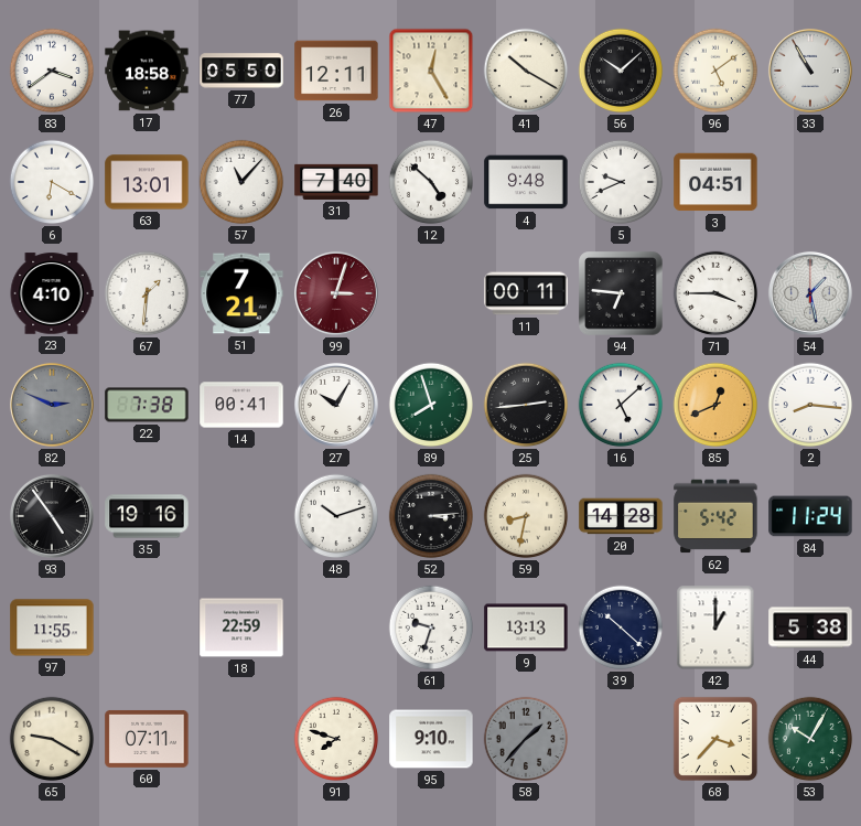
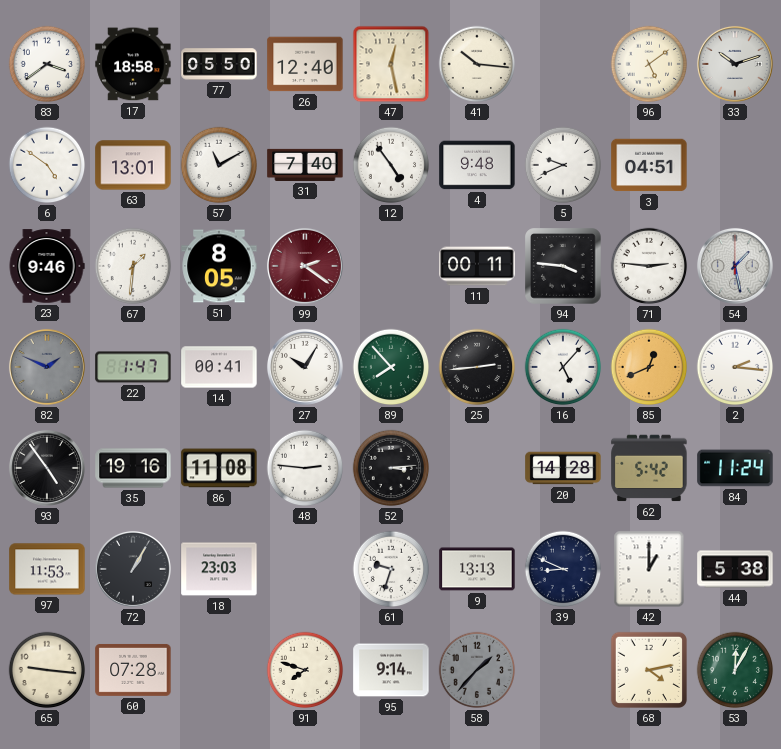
26: 12:11 -> 12:40
47: 12:25 -> 12:28
41: 10:20 -> 10:16
56: 10:08 -> none
33: 10:55 -> 10:12
6: 6:20 -> 4:51
57: 11:07 -> 11:10
12: 4:52 -> 4:54
23: 4:10 -> 9:46
51: 7:21 -> 8:05
99: 3:03 -> 2:21
94: 6:46 -> 3:46
71: 3:45 -> 2:46
82: 2:49 -> 1:49
22: 7:38 -> 1:47
89: 7:57 -> 7:53
16: 5:08 -> 5:07
2: 8:16 -> 2:16
86: none -> 11:08
48: 10:12 -> 2:46
59: 8:32 -> none
97: 11:55 -> 11:53
72: none -> 1:05
18: 22:59 -> 23:03
39: 10:22 -> 8:49
65: 9:20 -> 9:16
60: 07:11 -> 07:28
95: 9:10 -> 9:14
68: 3:37 -> 4:13
53: 10:05 -> 12:05
